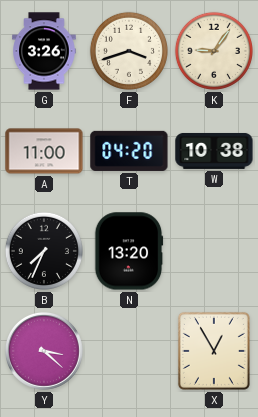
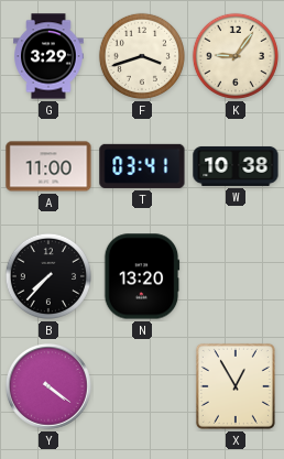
G: 3:26 -> 3:29
T: 04:20 -> 03:41
B: 7:34 -> 7:37
Y: 3:22 -> 4:21
